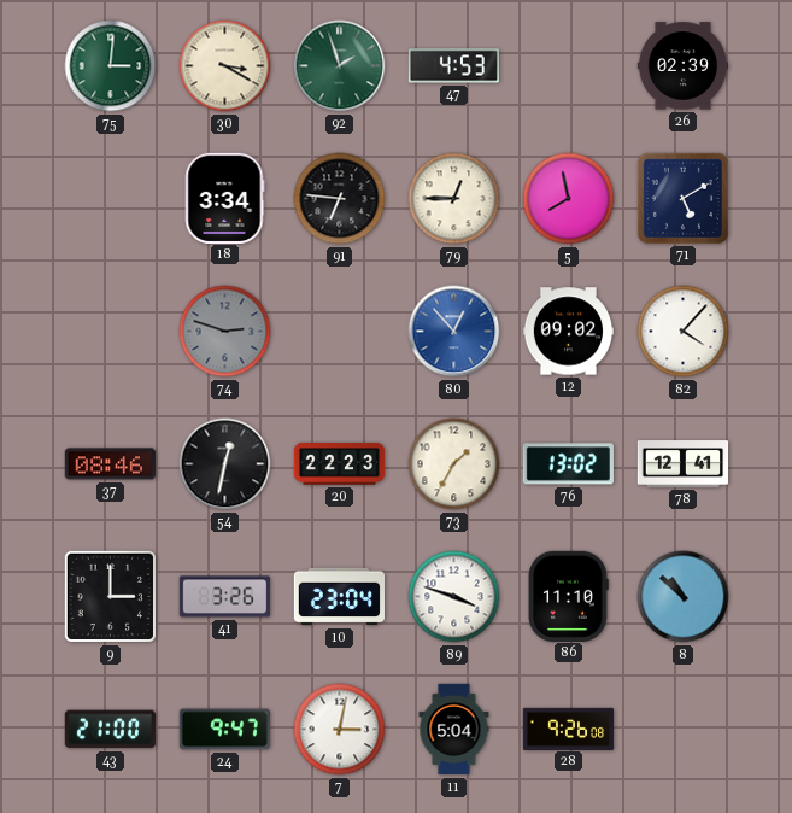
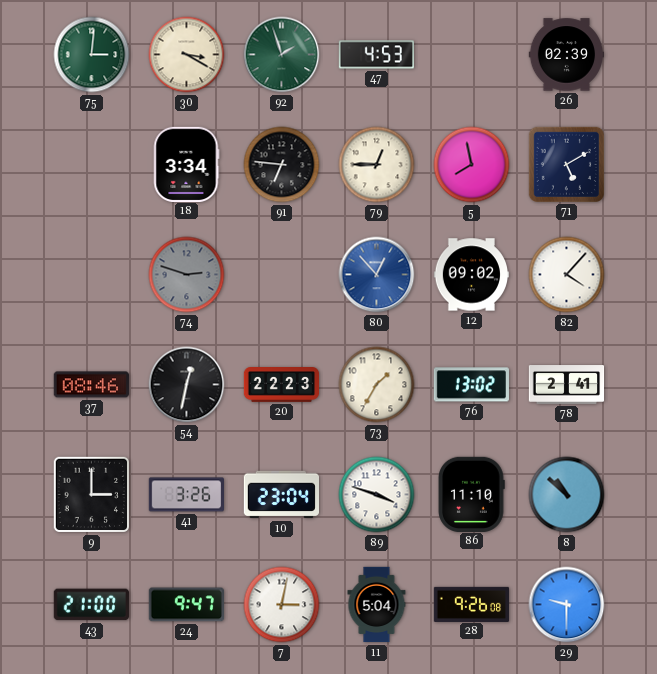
78: 12:41 -> 2:41
29: none -> 9:30
